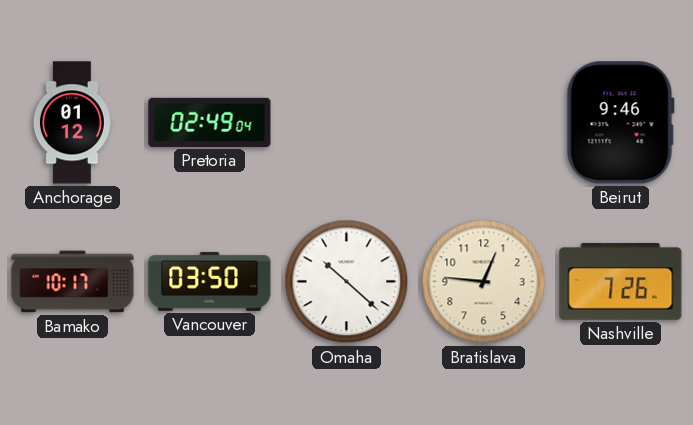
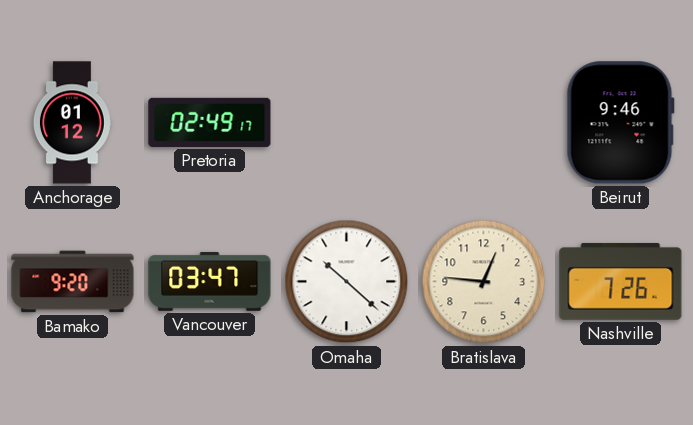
Pretoria: 02:49:04 -> 02:49:17
Bamako: 10:17 -> 9:20
Vancouver: 03:50 -> 03:47
